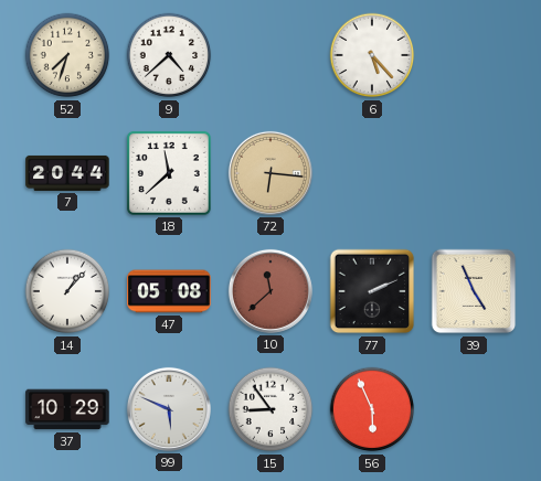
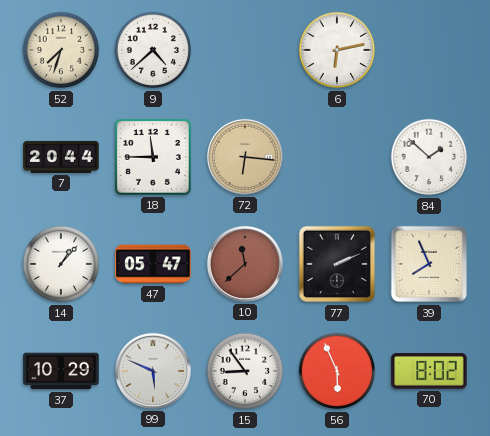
6: 5:23 -> 6:13
18: 11:38 -> 11:45
84: none -> 1:52
47: 05:08 -> 05:47
39: 4:56 -> 7:56
70: none -> 8:02
